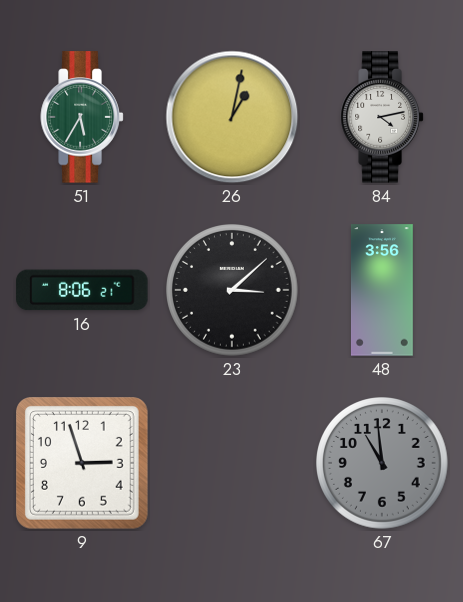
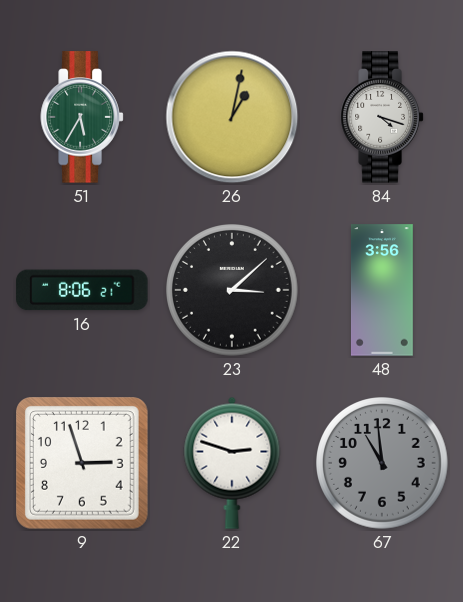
84: 4:13 -> 4:18
22: none -> 2:48
